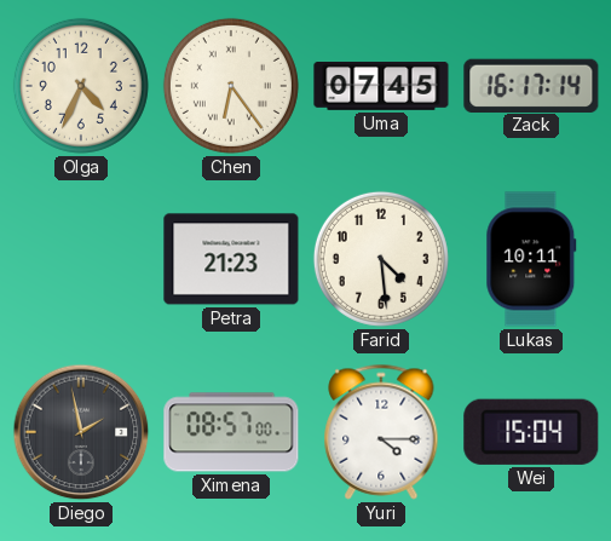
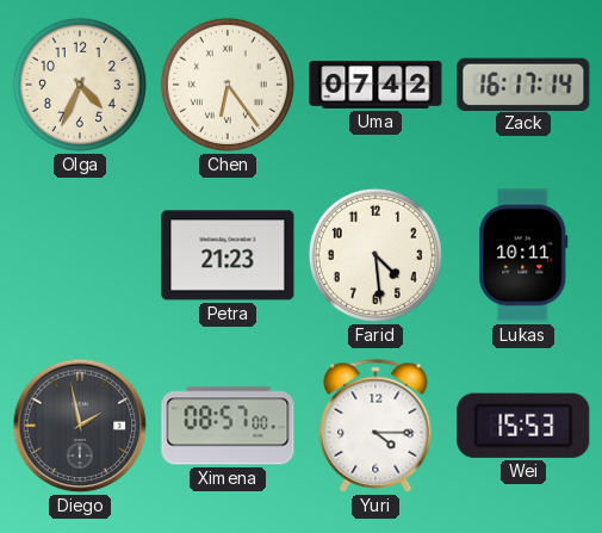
Uma: 07:45 -> 07:42
Wei: 15:04 -> 15:53
